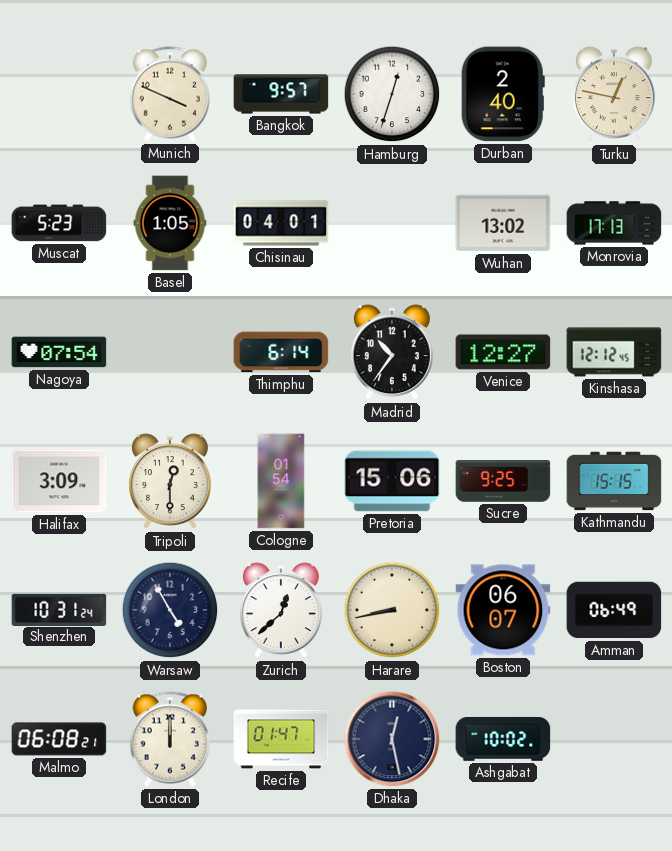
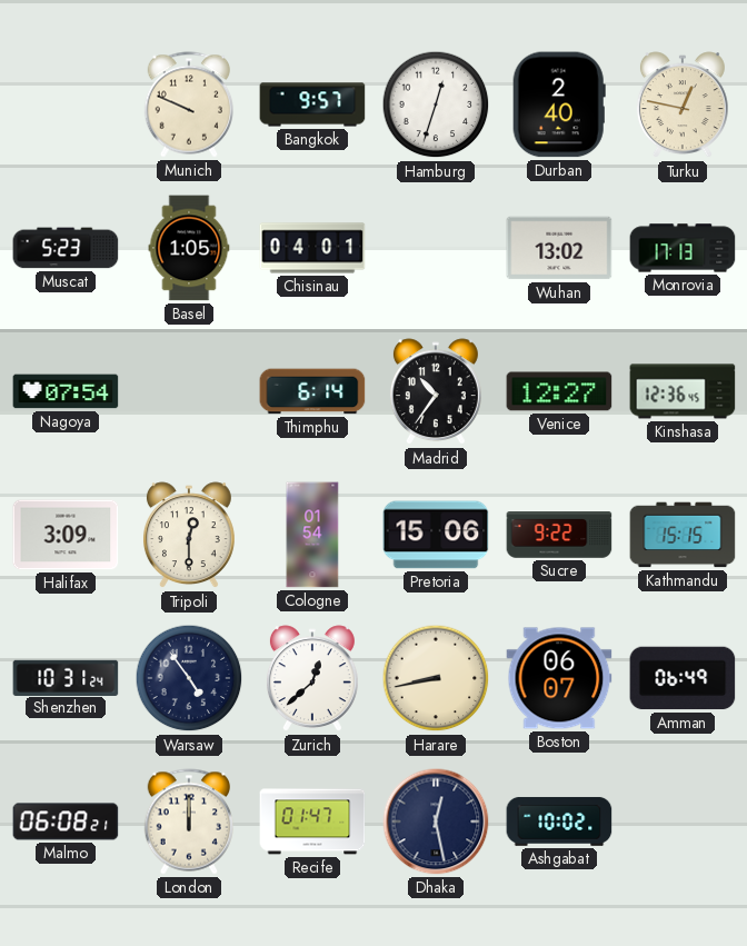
Munich: 3:49 -> 9:49
Kinshasa: 12:12 -> 12:36
Sucre: 9:25 -> 9:22
Warsaw: 4:55 -> 4:54
